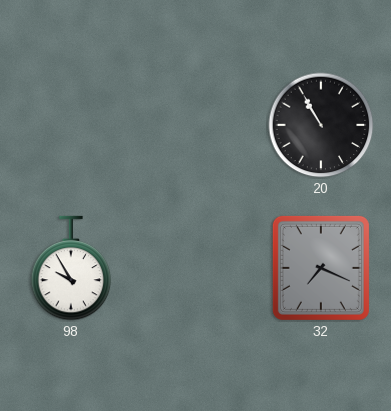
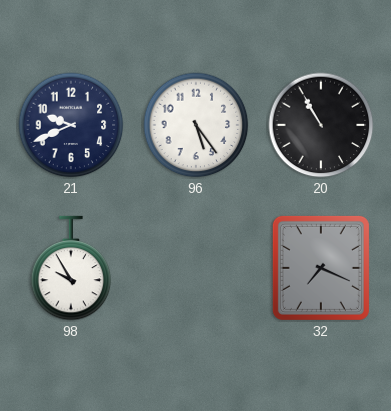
21: none -> 9:41
96: none -> 5:24
